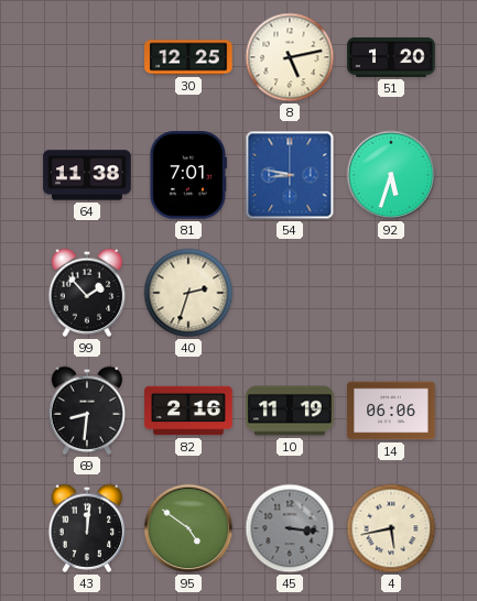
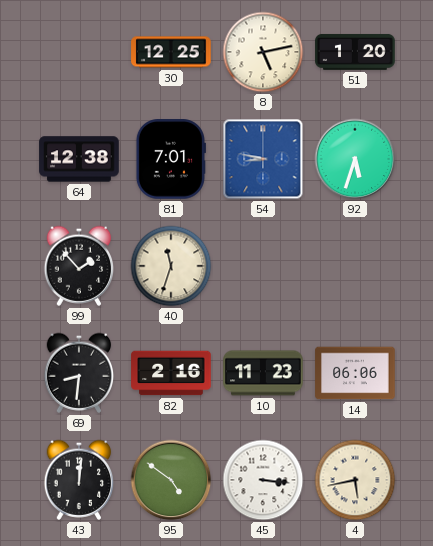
64: 11:38 -> 12:38
40: 2:33 -> 11:33
10: 11:19 -> 11:23
45 dial: grey -> white
